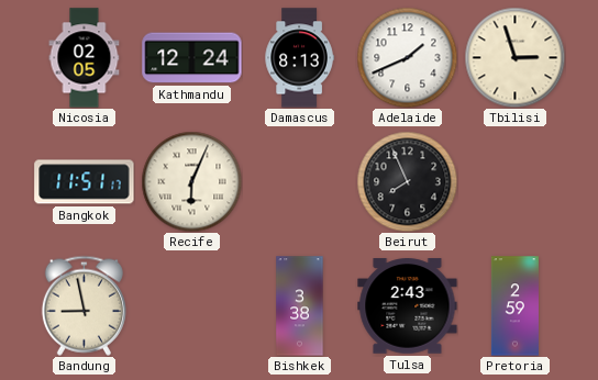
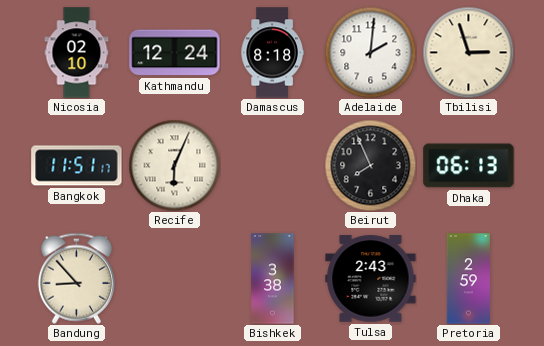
Nicosia: 02:05 -> 02:10
Damascus: 8:13 -> 8:18
Adelaide: 1:41 -> 2:01
Dhaka: none -> 06:13
Bandung: 8:58 -> 8:53
